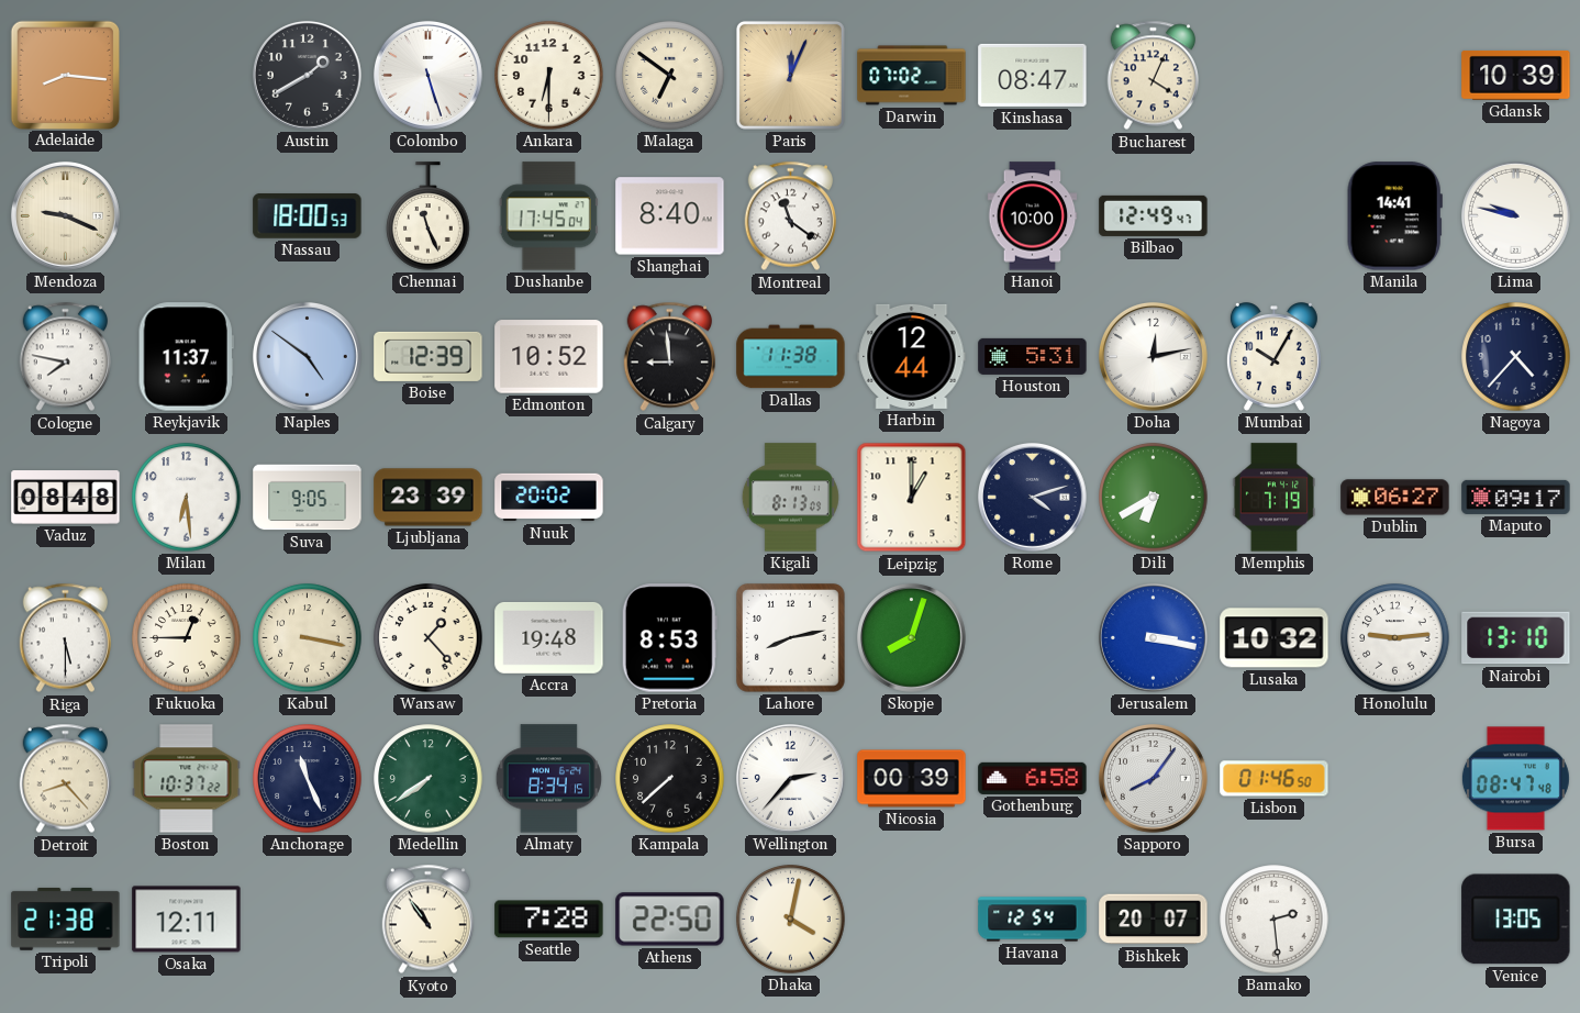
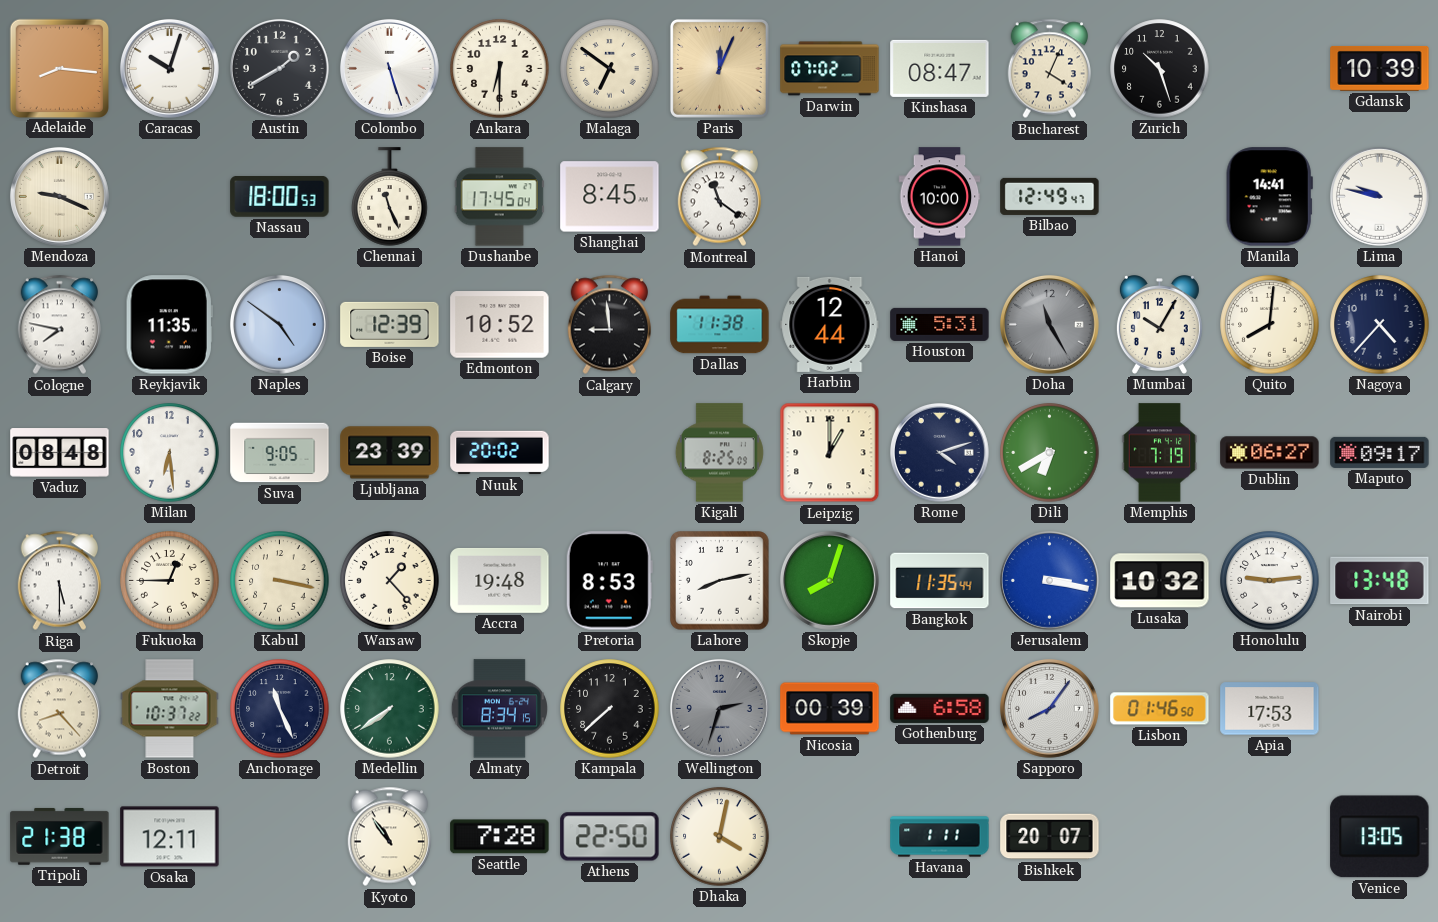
Caracas: none -> 10:03
Zurich: none -> 10:27
Shanghai: 8:40 -> 8:45
Reykjavik: 11:37 -> 11:35
Doha: 12:13 -> 11:25
Doha dial: white -> grey
Quito: none -> 8:01
Kigali: 8:13 -> 8:25
Bangkok: none -> 11:35
Nairobi: 13:10 -> 13:48
Wellington: 2:37 -> 2:33
Wellington dial: white -> grey
Apia: none -> 17:53
Bursa: 08:47 -> none
Havana: 12:54 -> 1:11
Bamako: 2:29 -> none
